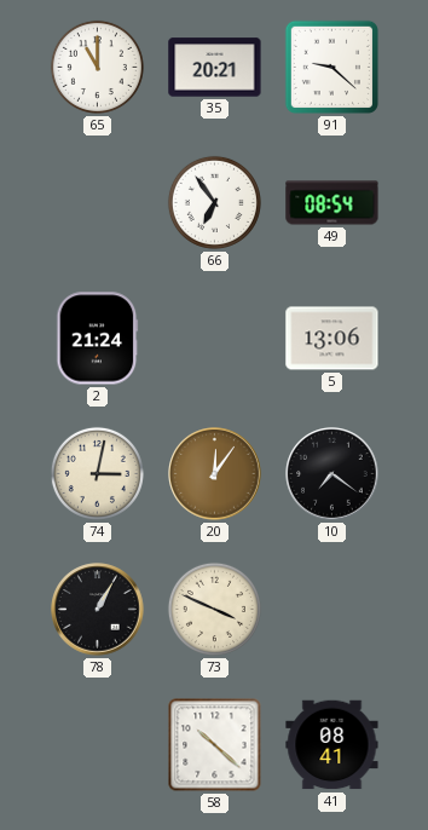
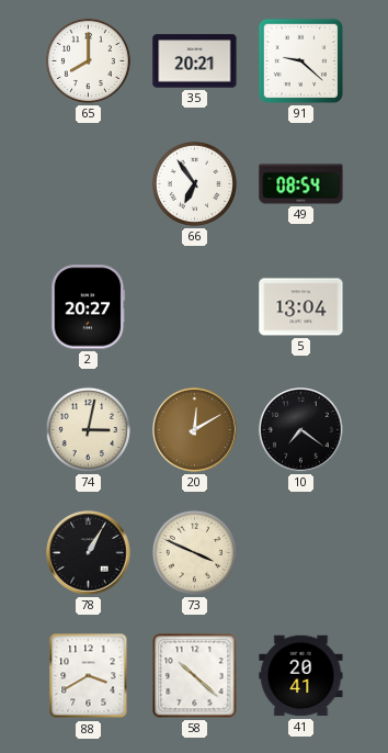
65: 11:00 -> 8:00
2: 21:24 -> 20:27
5: 13:06 -> 13:04
20: 12:06 -> 12:10
88: none -> 3:40
41: 08:41 -> 20:41
